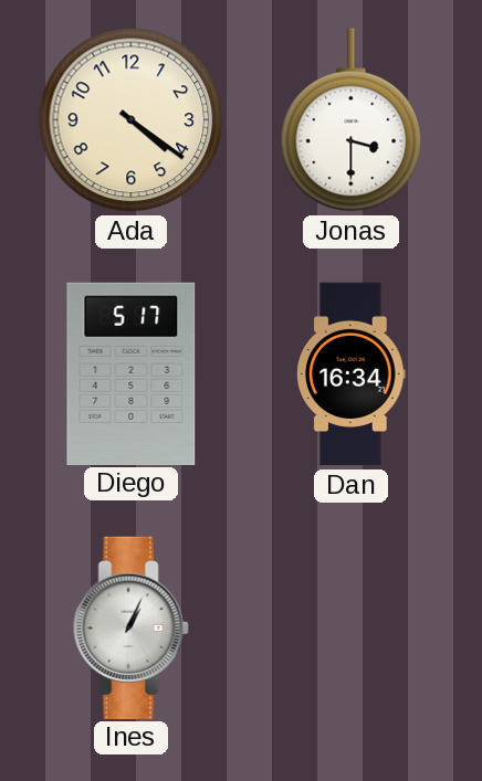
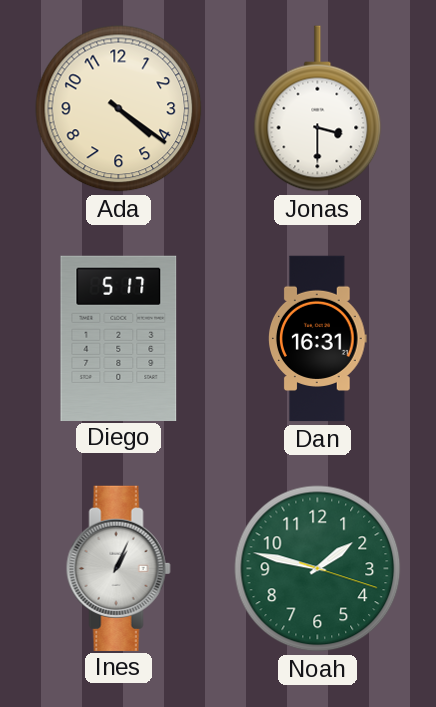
Dan: 16:34 -> 16:31
Noah: none -> 1:47
